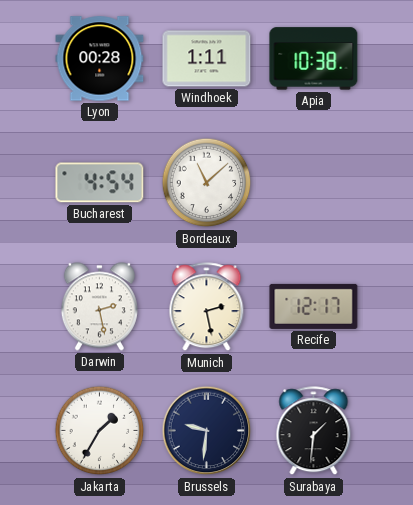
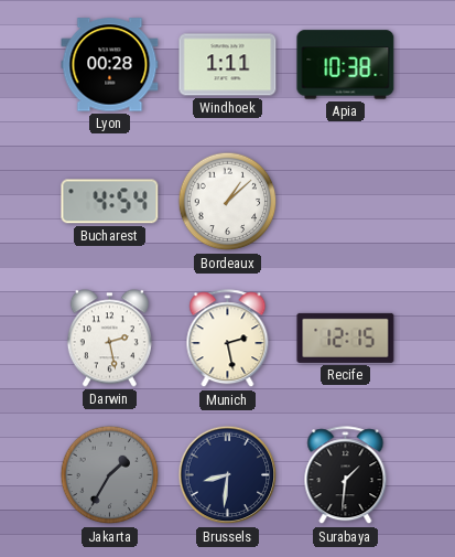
Bordeaux: 11:08 -> 1:08
Recife: 12:17 -> 12:15
Jakarta dial: white -> grey
Brussels: 9:31 -> 8:31
